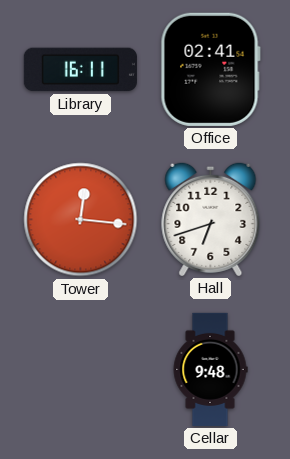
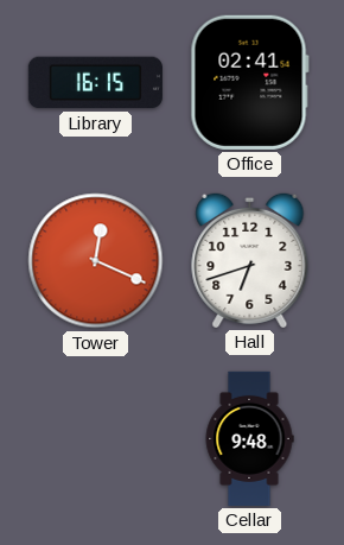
Library: 16:11 -> 16:15
Tower: 12:16 -> 12:19
